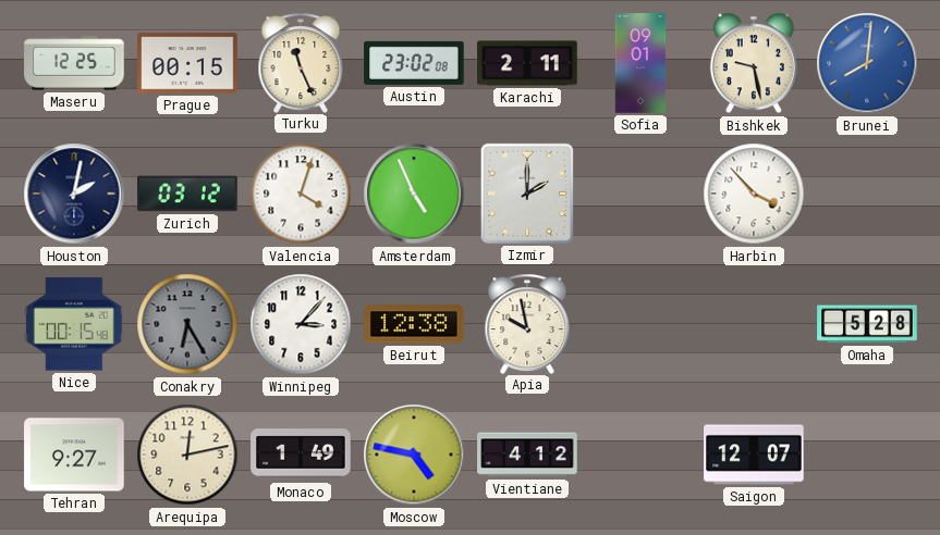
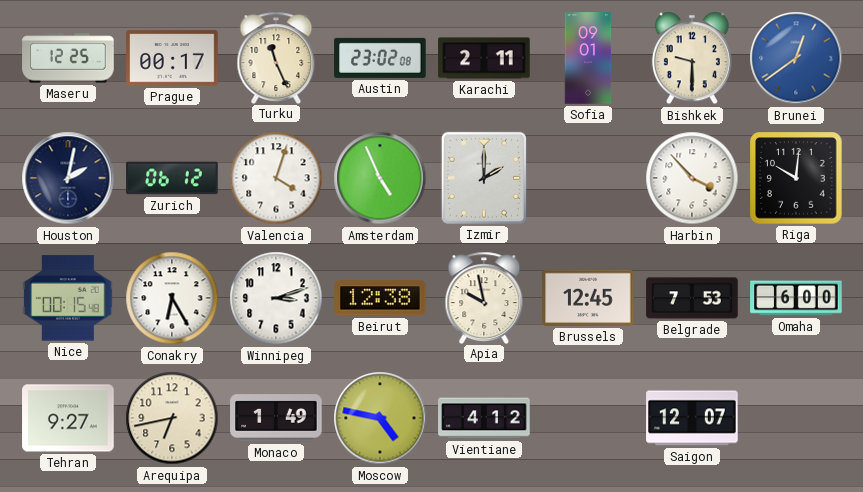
Prague: 00:15 -> 00:17
Bishkek: 9:28 -> 9:30
Brunei: 8:01 -> 12:39
Zurich: 03:12 -> 06:12
Riga: none -> 10:01
Conakry dial: grey -> white
Winnipeg: 3:07 -> 3:12
Brussels: none -> 12:45
Belgrade: none -> 7:53
Omaha: 5:28 -> 6:00
Arequipa: 12:13 -> 6:43
